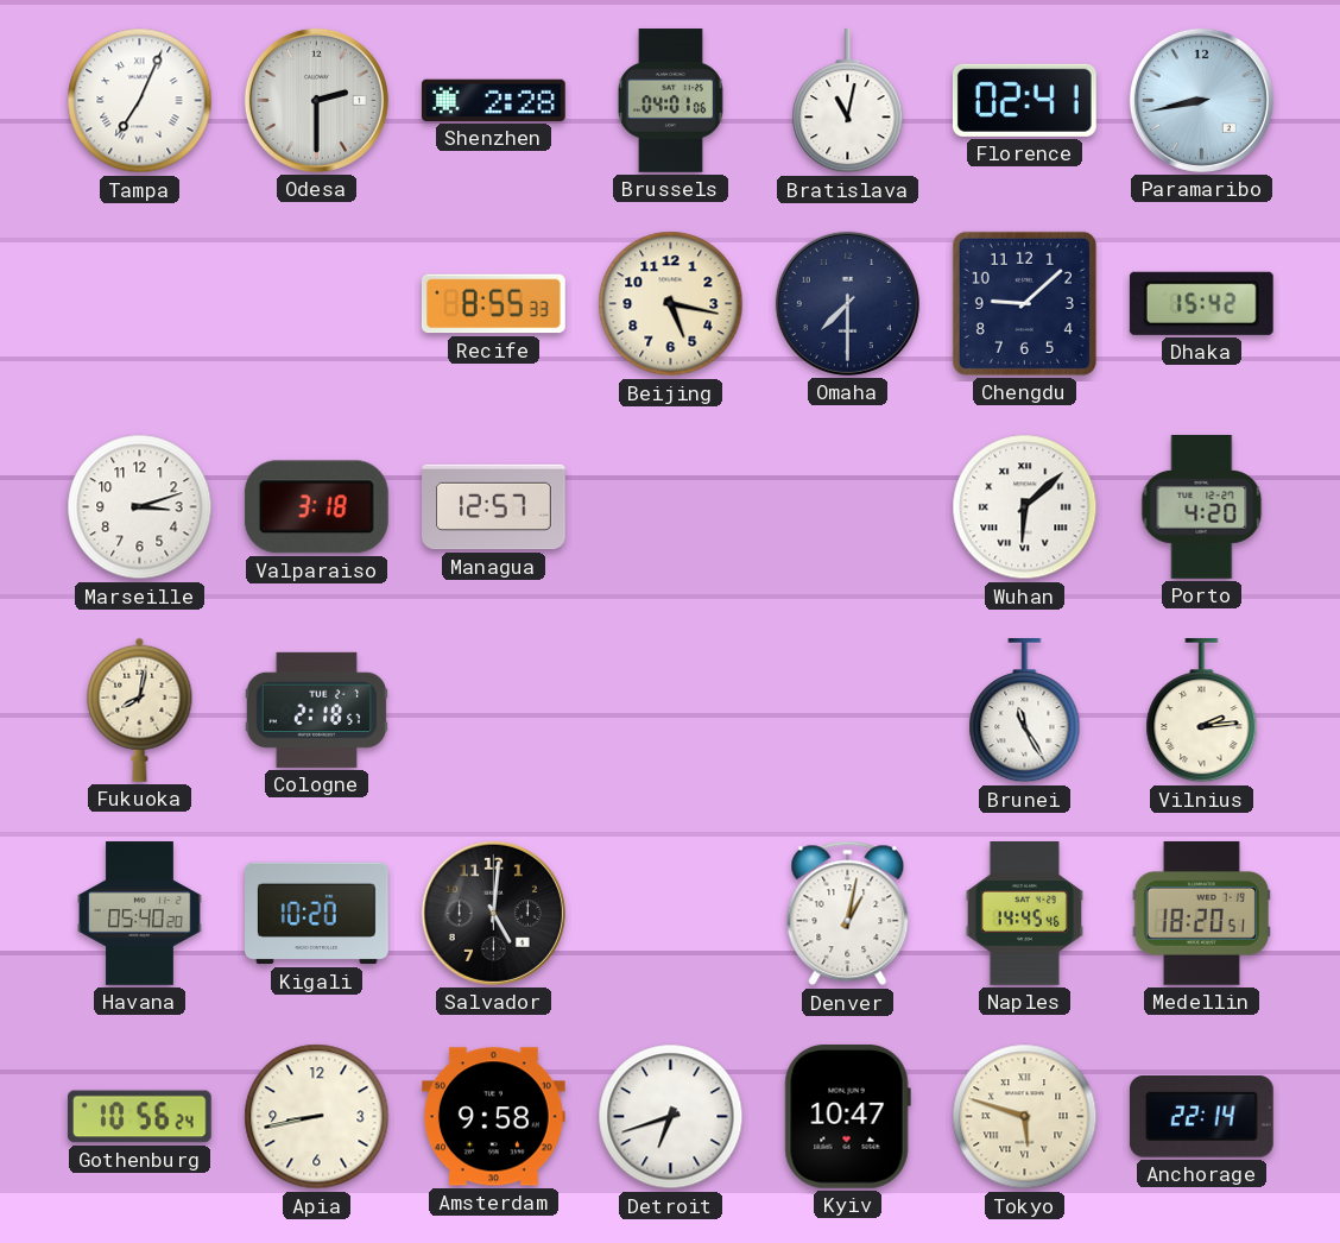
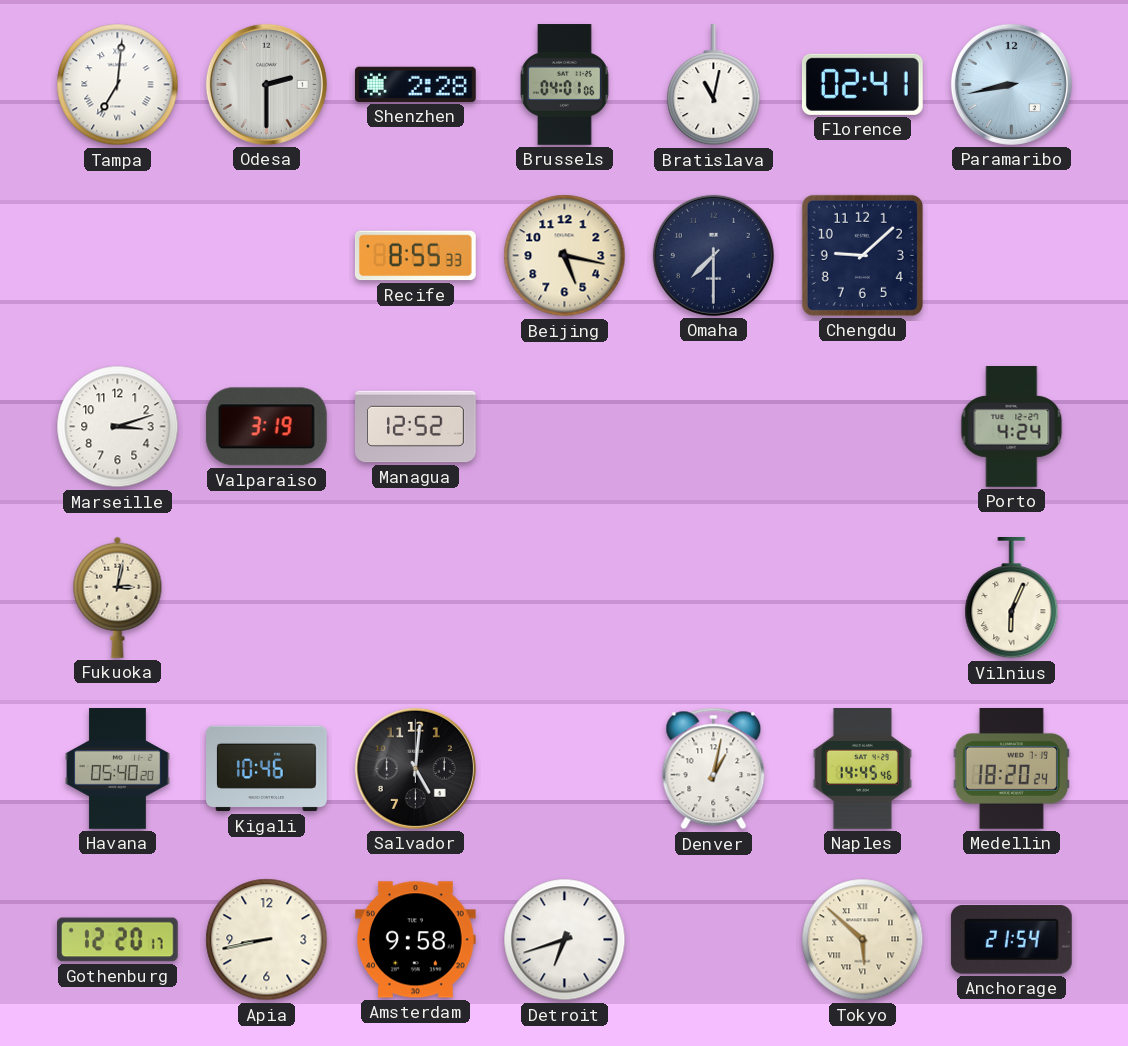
Tampa: 7:04 -> 7:01
Dhaka: 15:42 -> none
Valparaiso: 3:18 -> 3:19
Managua: 12:57 -> 12:52
Wuhan: 6:08 -> none
Porto: 4:20 -> 4:24
Fukuoka: 8:02 -> 3:02
Cologne: 2:18 -> none
Brunei: 11:25 -> none
Vilnius: 2:14 -> 6:04
Kigali: 10:20 -> 10:46
Medellin: 18:20:51 -> 18:20:24
Gothenburg: 10:56 -> 12:20
Kyiv: 10:47 -> none
Tokyo: 5:48 -> 5:52
Anchorage: 22:14 -> 21:54
